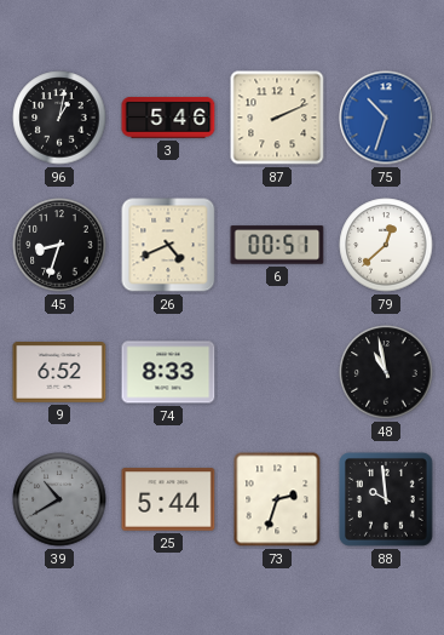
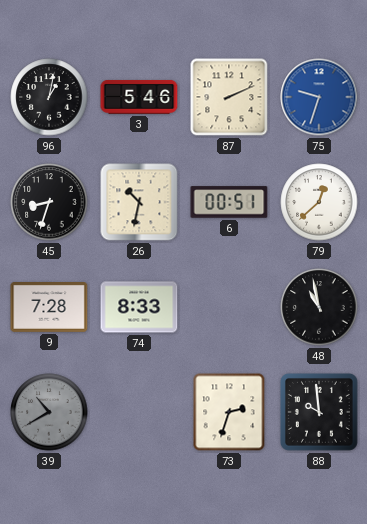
75: 10:33 -> 9:33
26: 4:41 -> 10:32
9: 6:52 -> 7:28
25: 5:44 -> none
